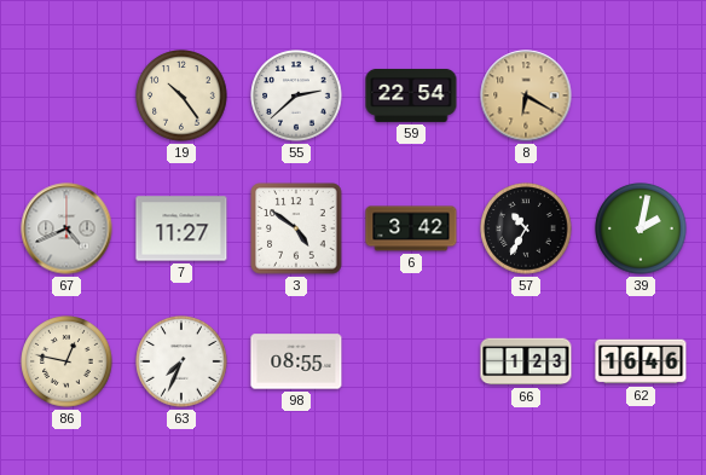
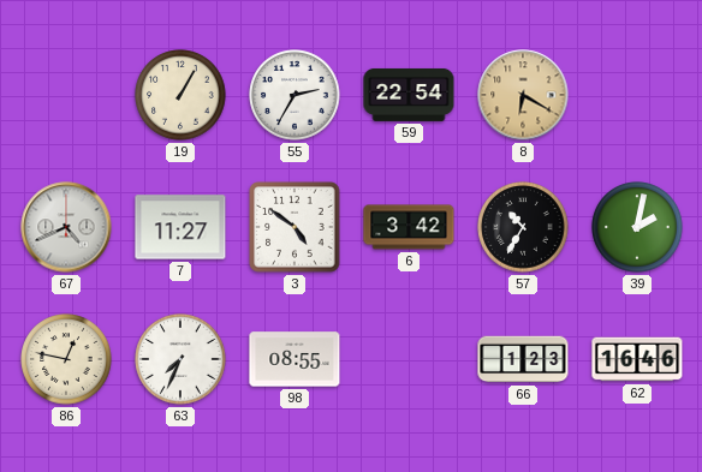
19: 10:24 -> 1:05
55: 2:38 -> 2:35
